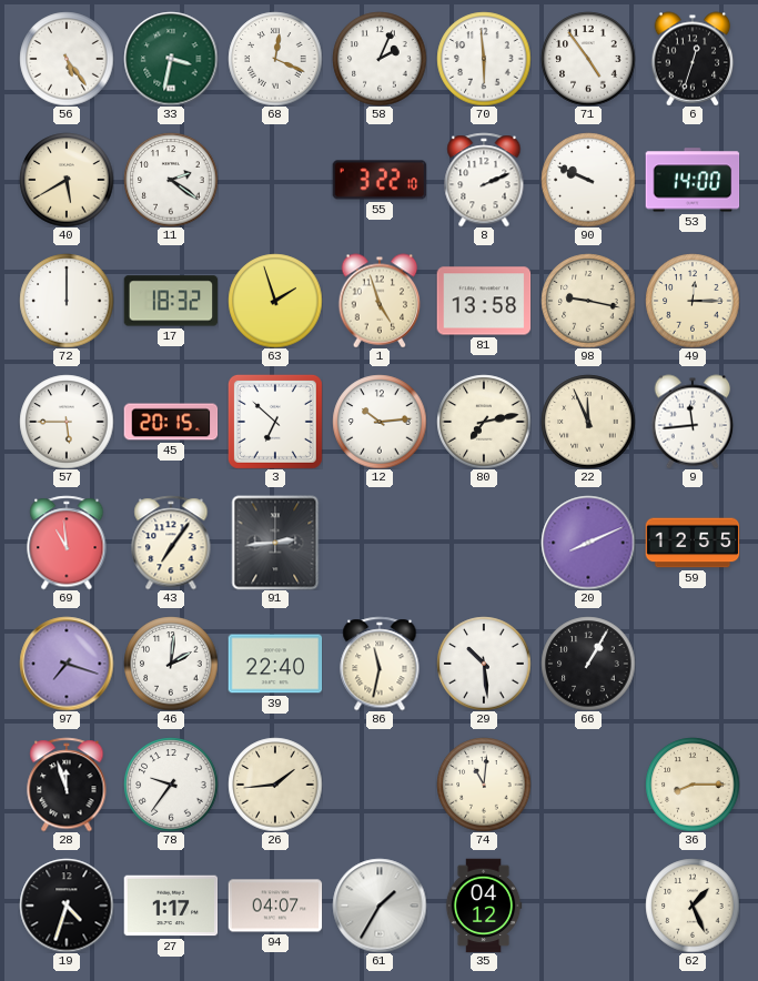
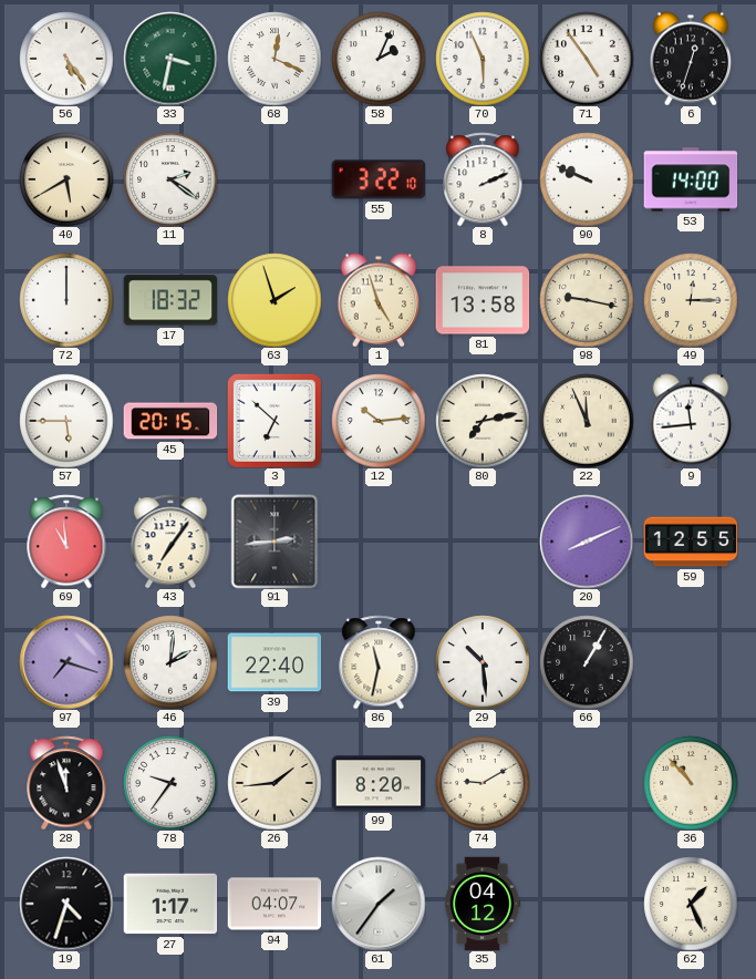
70: 5:59 -> 5:56
99: none -> 8:20
74: 11:01 -> 9:10
36: 8:15 -> 10:53
61: 1:35 -> 1:36
